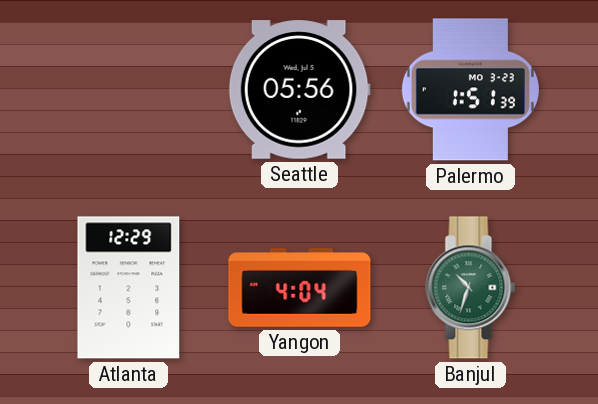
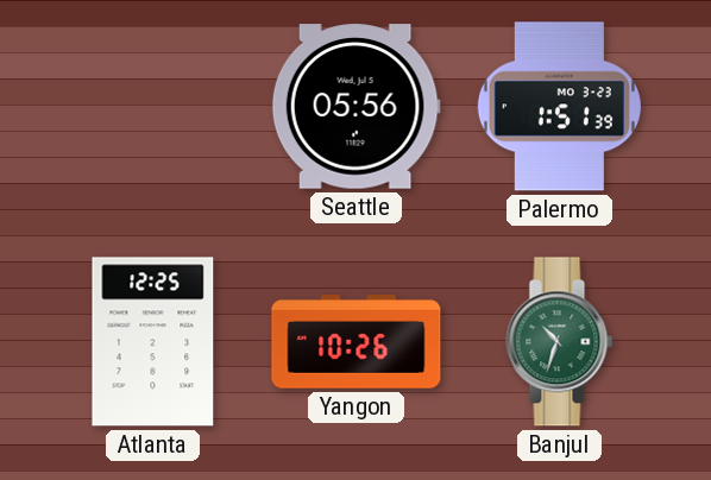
Atlanta: 12:29 -> 12:25
Yangon: 4:04 -> 10:26
